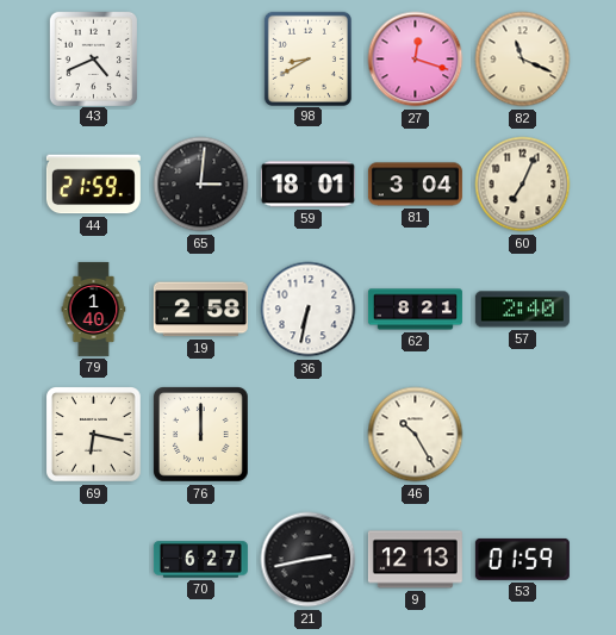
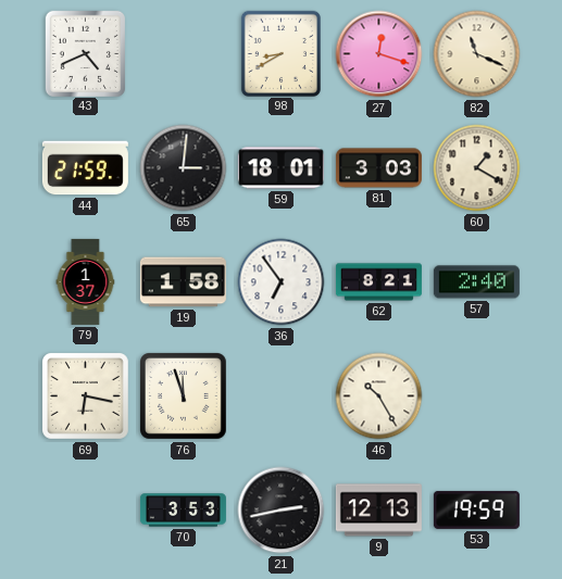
81: 3:04 -> 3:03
60: 7:04 -> 1:20
79: 1:40 -> 1:37
19: 2:58 -> 1:58
36: 6:32 -> 6:54
76: 12:00 -> 11:57
70: 6:27 -> 3:53
53: 01:59 -> 19:59
